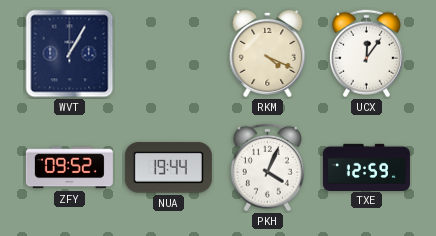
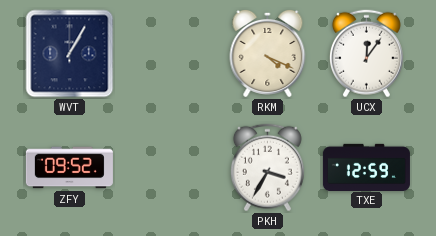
NUA: 19:44 -> none
PKH: 4:04 -> 3:35
